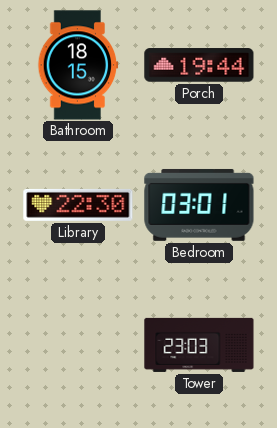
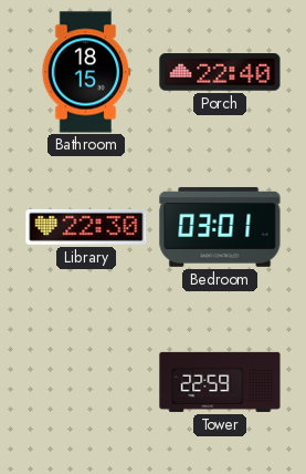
Porch: 19:44 -> 22:40
Tower: 23:03 -> 22:59
